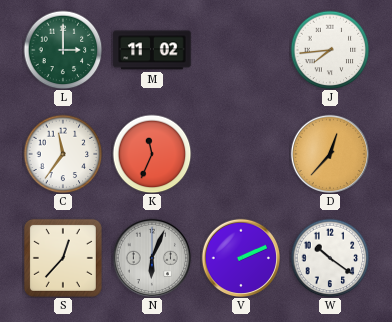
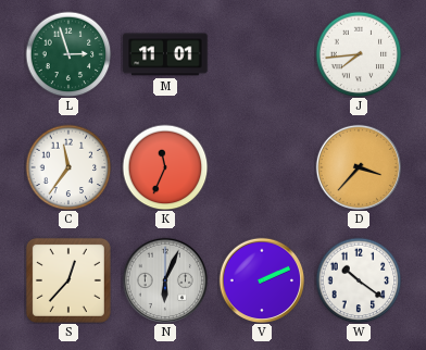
L: 3:00 -> 2:57
M: 11:02 -> 11:01
D: 12:37 -> 3:37
